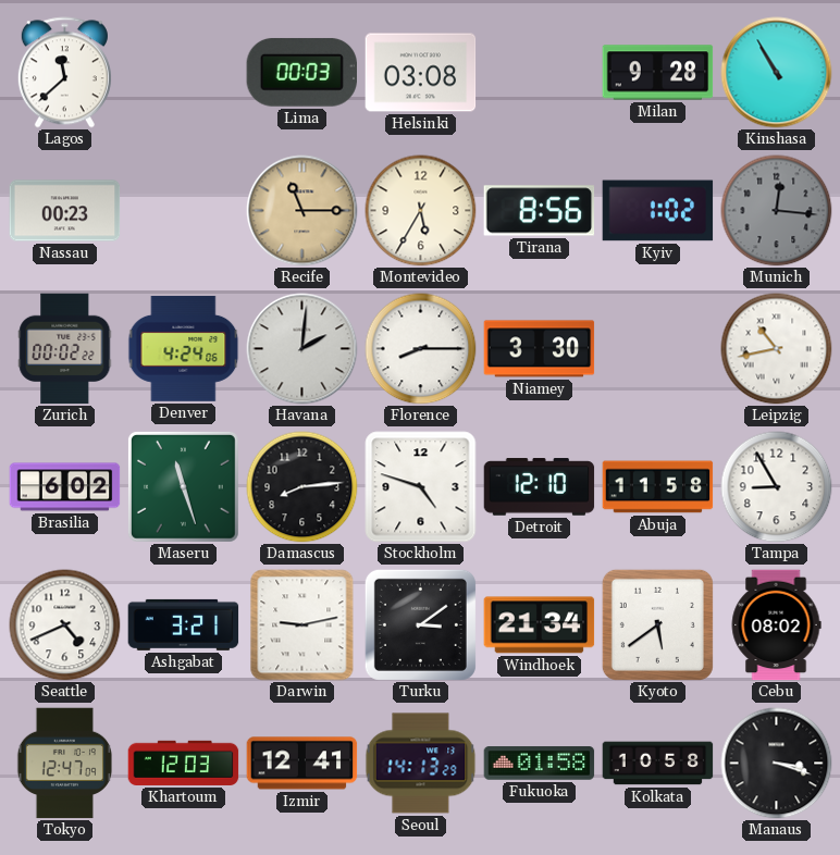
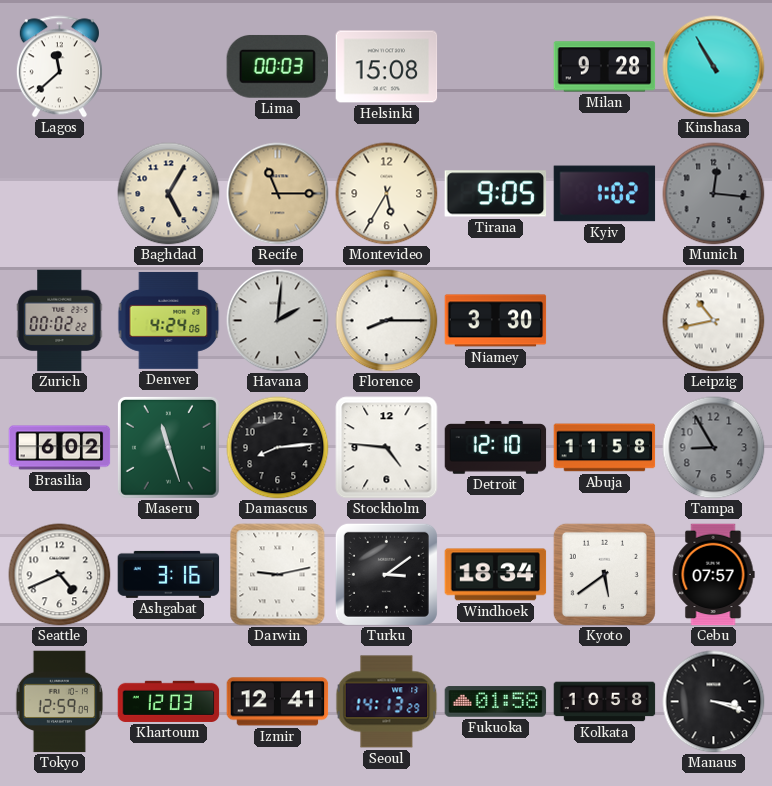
Helsinki: 03:08 -> 15:08
Nassau: 00:23 -> none
Baghdad: none -> 5:05
Tirana: 8:56 -> 9:05
Stockholm: 4:48 -> 4:46
Tampa dial: white -> grey
Ashgabat: 3:21 -> 3:16
Windhoek: 21:34 -> 18:34
Cebu: 08:02 -> 07:57
Tokyo: 12:47 -> 12:59
